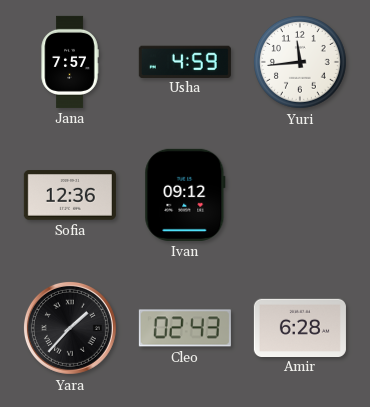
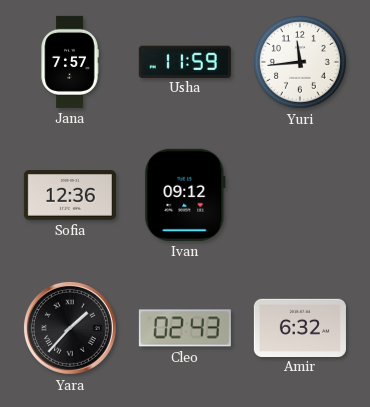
Usha: 4:59 -> 11:59
Amir: 6:28 -> 6:32
